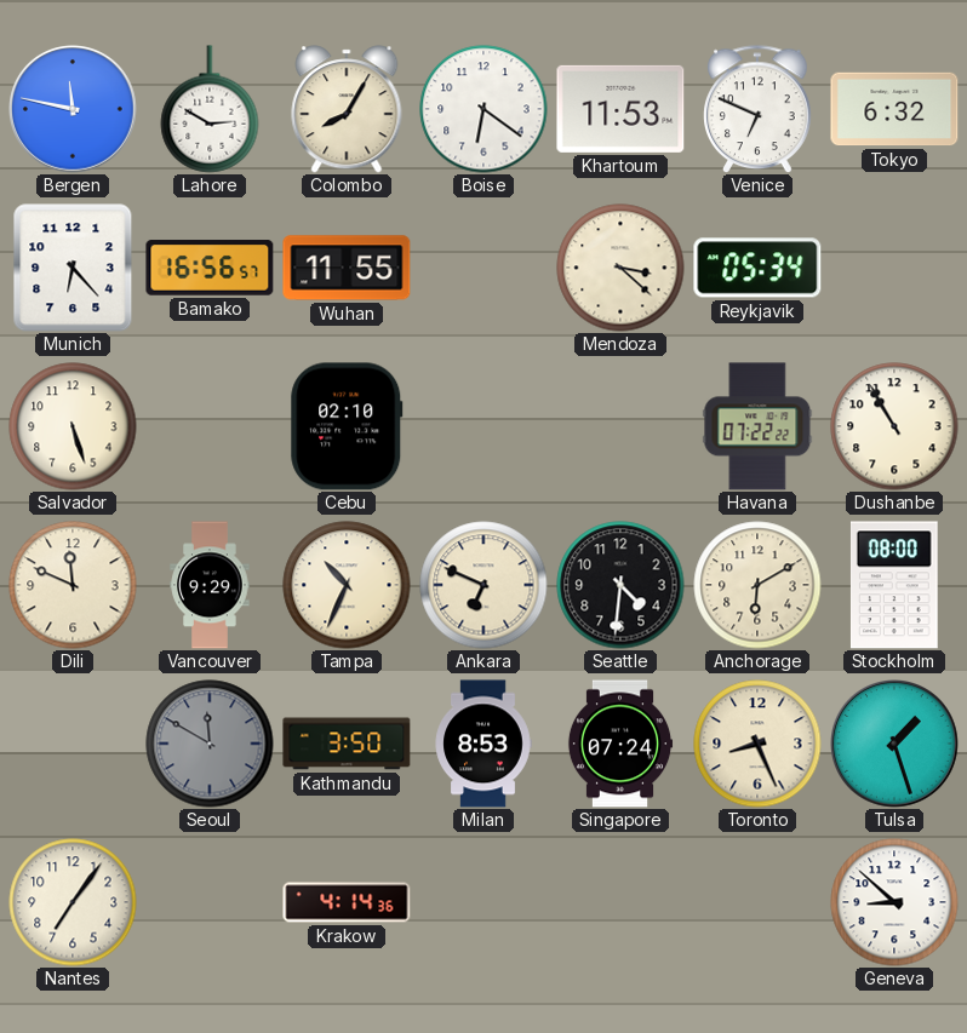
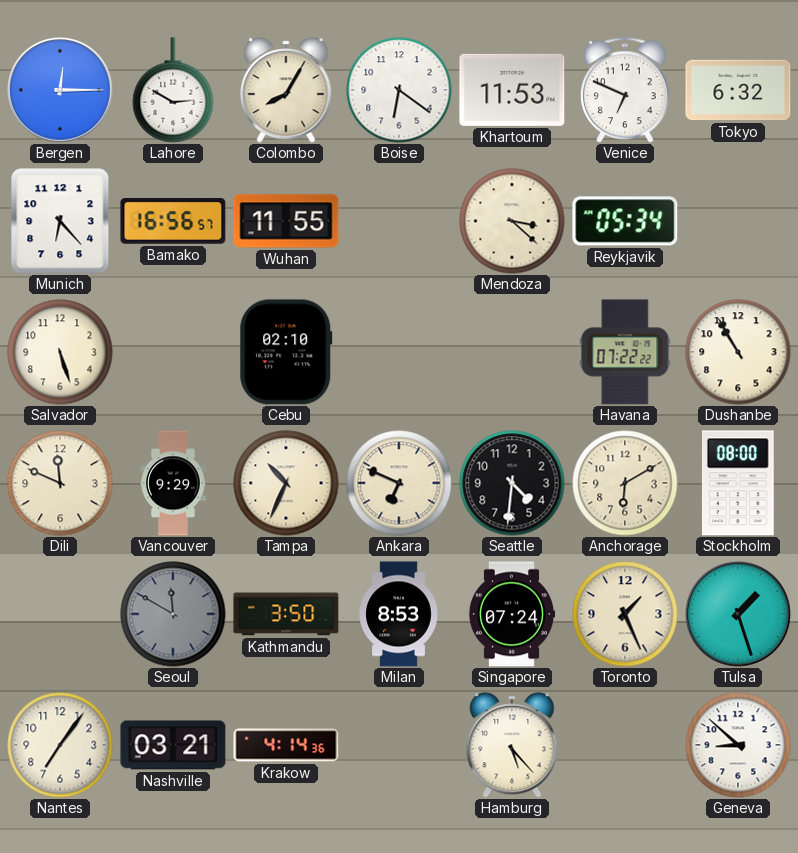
Bergen: 11:47 -> 12:15
Toronto: 8:26 -> 1:26
Nashville: none -> 03:21
Hamburg: none -> 5:23
